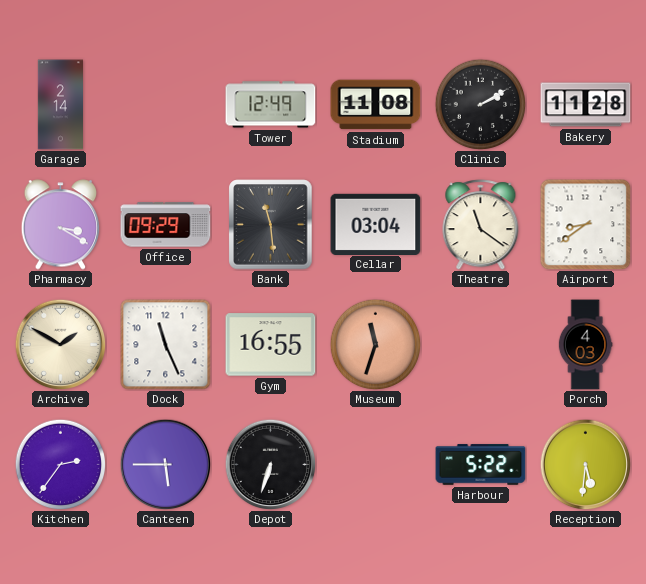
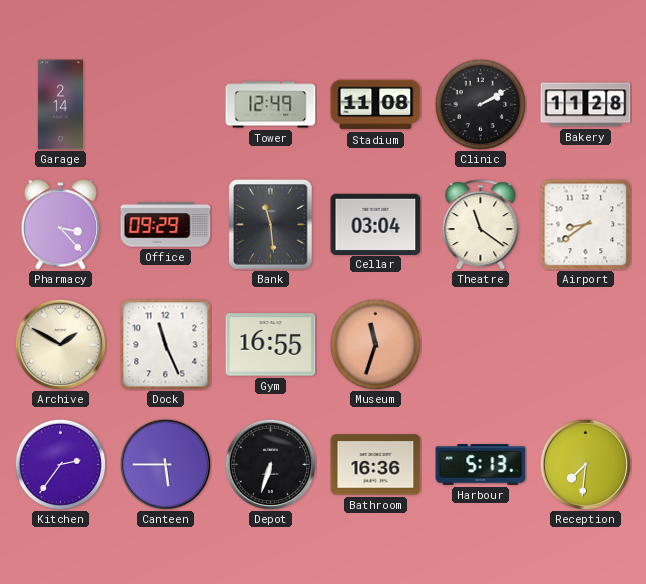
Pharmacy: 3:20 -> 3:23
Porch: 4:03 -> none
Bathroom: none -> 16:36
Harbour: 5:22 -> 5:13
Reception: 5:31 -> 7:31
